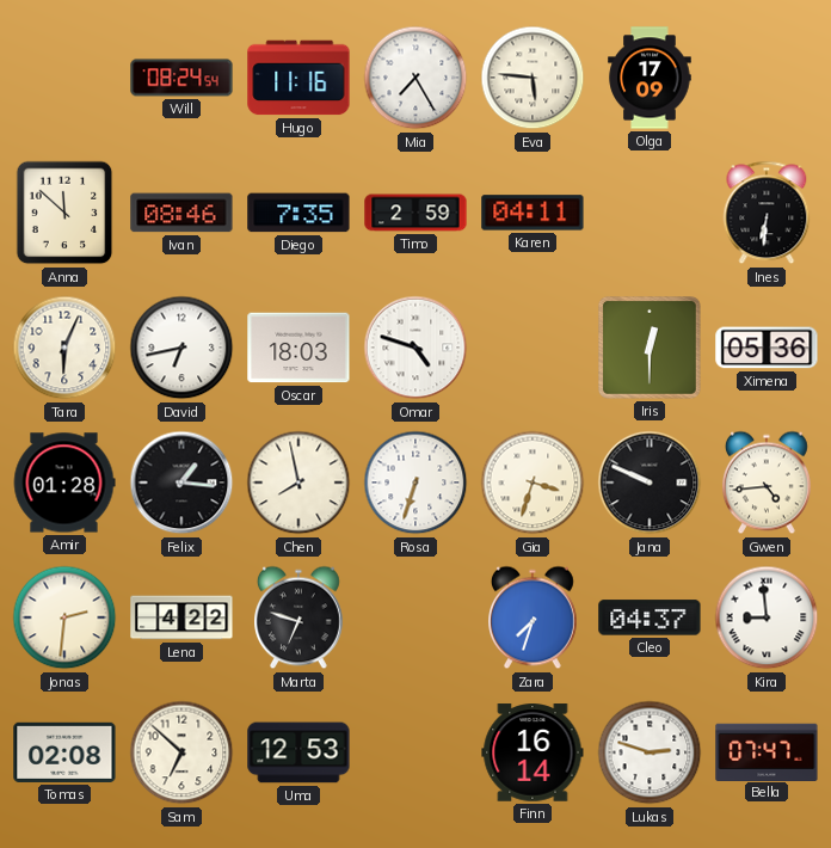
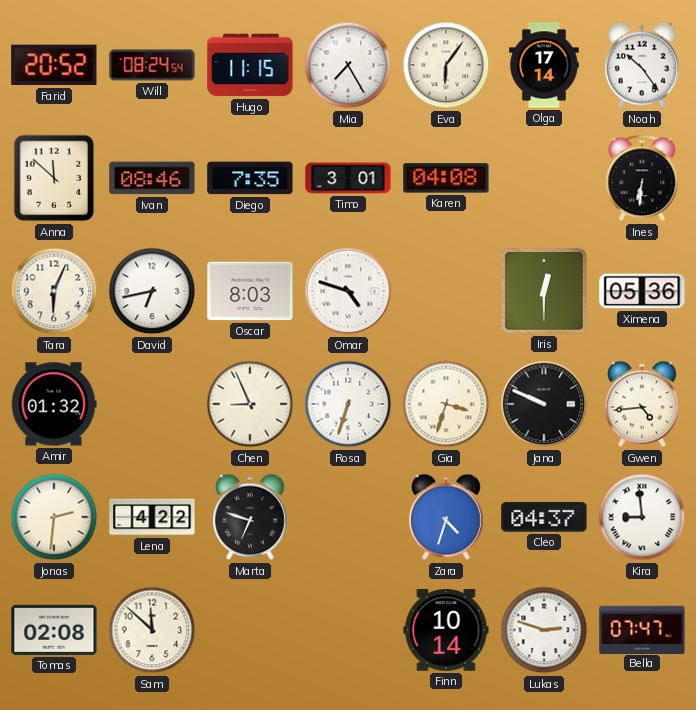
Farid: none -> 20:52
Hugo: 11:16 -> 11:15
Eva: 5:46 -> 6:06
Olga: 17:09 -> 17:14
Noah: none -> 10:24
Timo: 2:59 -> 3:01
Karen: 04:11 -> 04:08
Oscar: 18:03 -> 8:03
Amir: 01:28 -> 01:32
Felix: 1:16 -> none
Chen: 7:58 -> 8:56
Zara: 7:33 -> 4:33
Sam: 6:52 -> 11:52
Uma: 12:53 -> none
Finn: 16:14 -> 10:14
